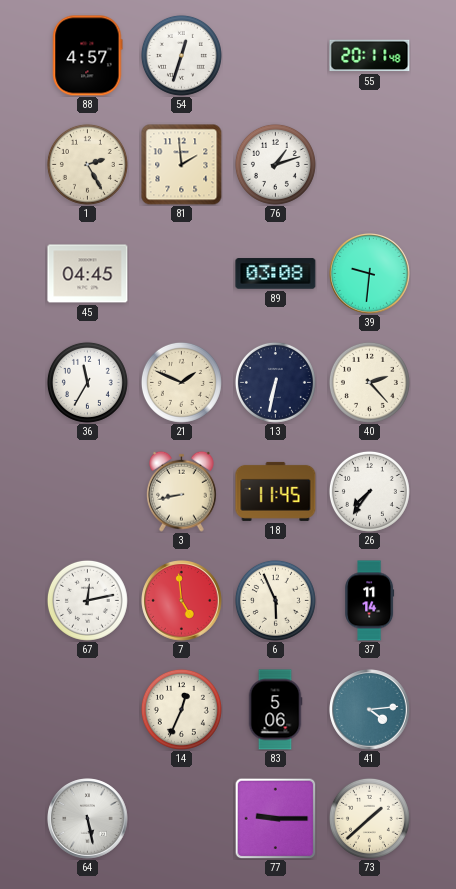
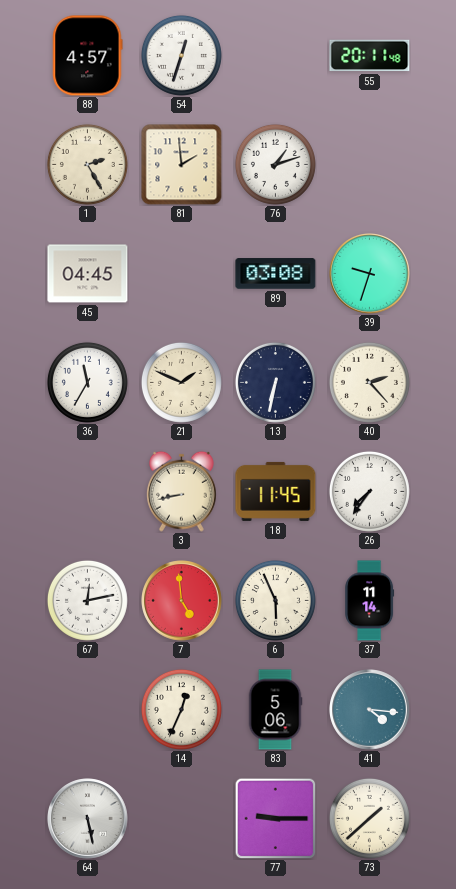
39: 9:31 -> 9:33
41: 4:14 -> 4:16
